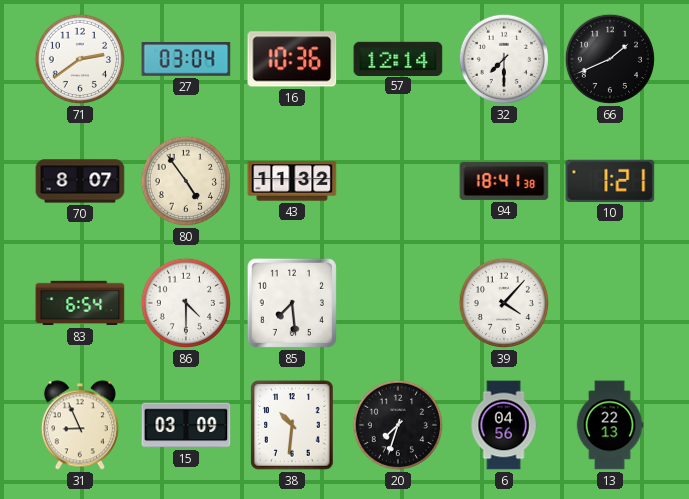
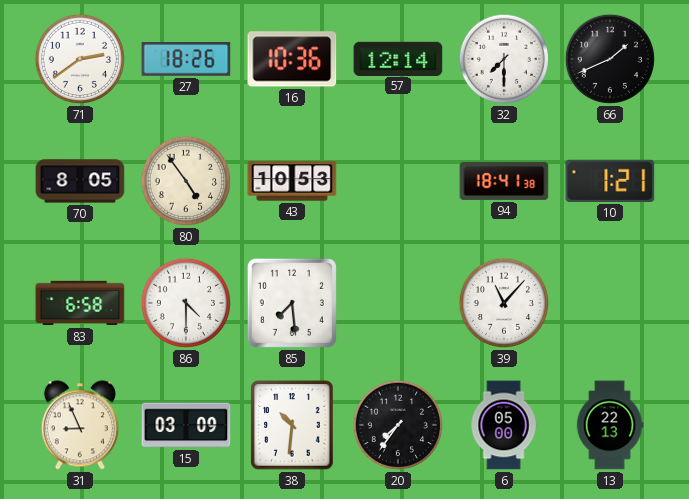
27: 03:04 -> 18:26
70: 8:07 -> 8:05
43: 11:32 -> 10:53
83: 6:54 -> 6:58
39: 4:07 -> 11:07
20: 7:33 -> 7:36
6: 04:56 -> 05:00
